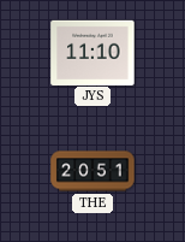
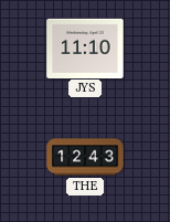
THE: 20:51 -> 12:43
